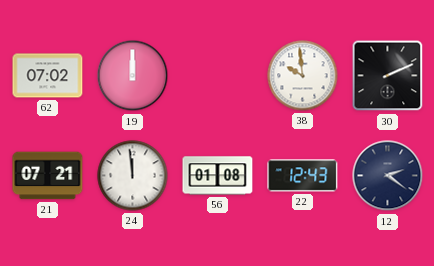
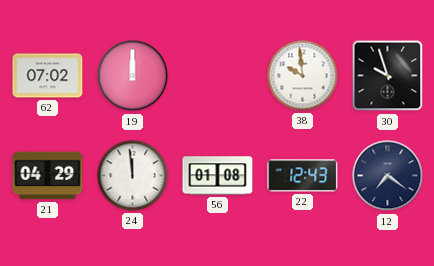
30: 2:11 -> 9:57
21: 07:21 -> 04:29
12: 2:21 -> 7:21
